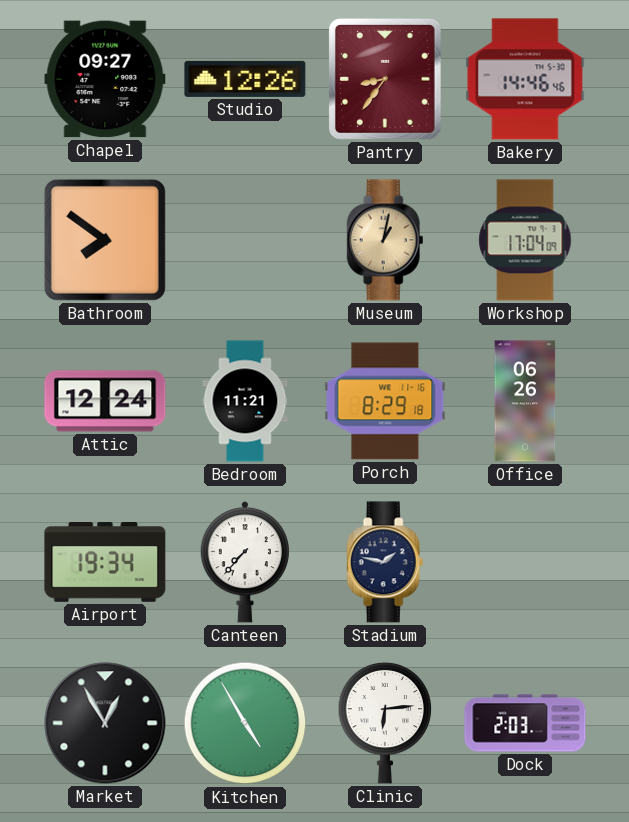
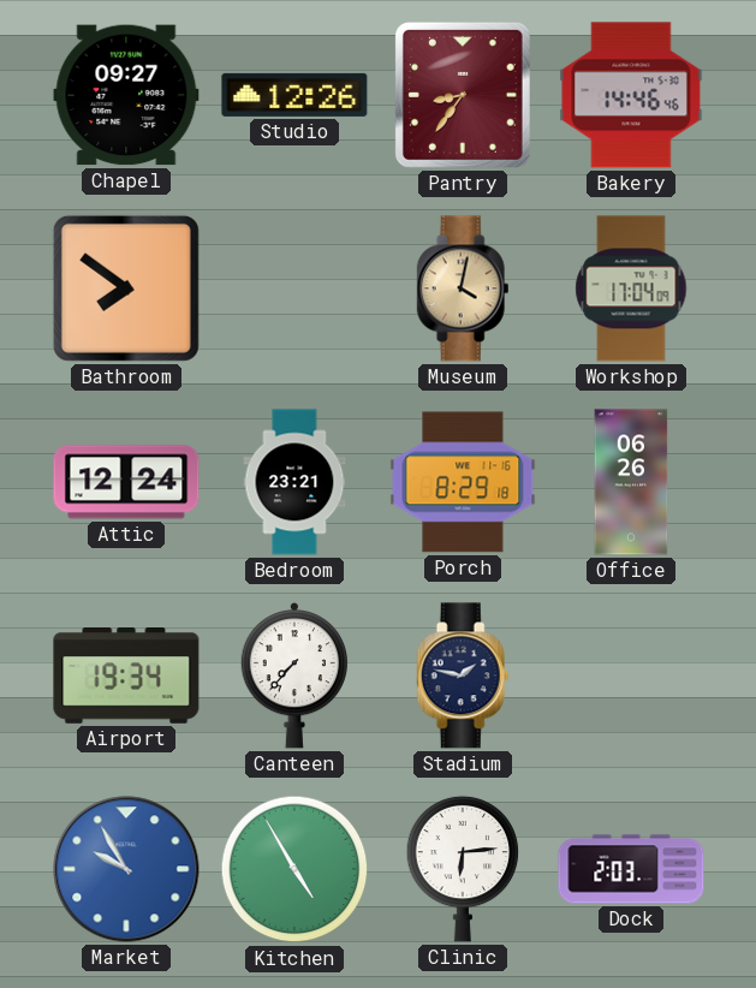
Museum: 1:02 -> 4:02
Bedroom: 11:21 -> 23:21
Market: 12:55 -> 9:55
Market dial: black -> blue
